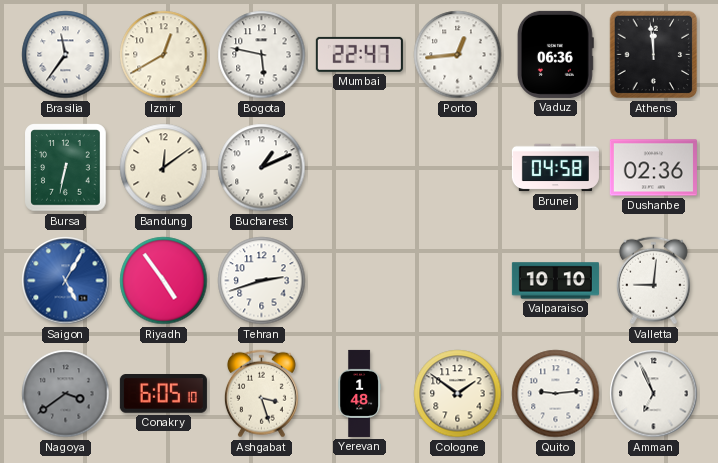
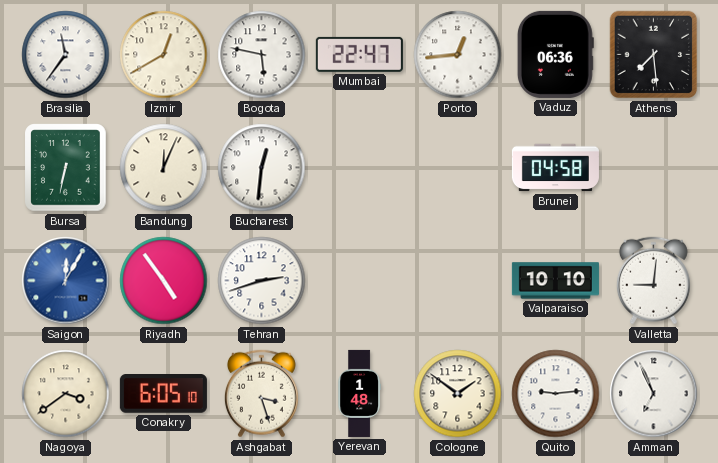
Athens: 11:59 -> 7:29
Bandung: 12:09 -> 12:04
Bucharest: 1:11 -> 12:31
Dushanbe: 02:36 -> none
Saigon: 5:05 -> 12:05
Nagoya dial: grey -> cream
